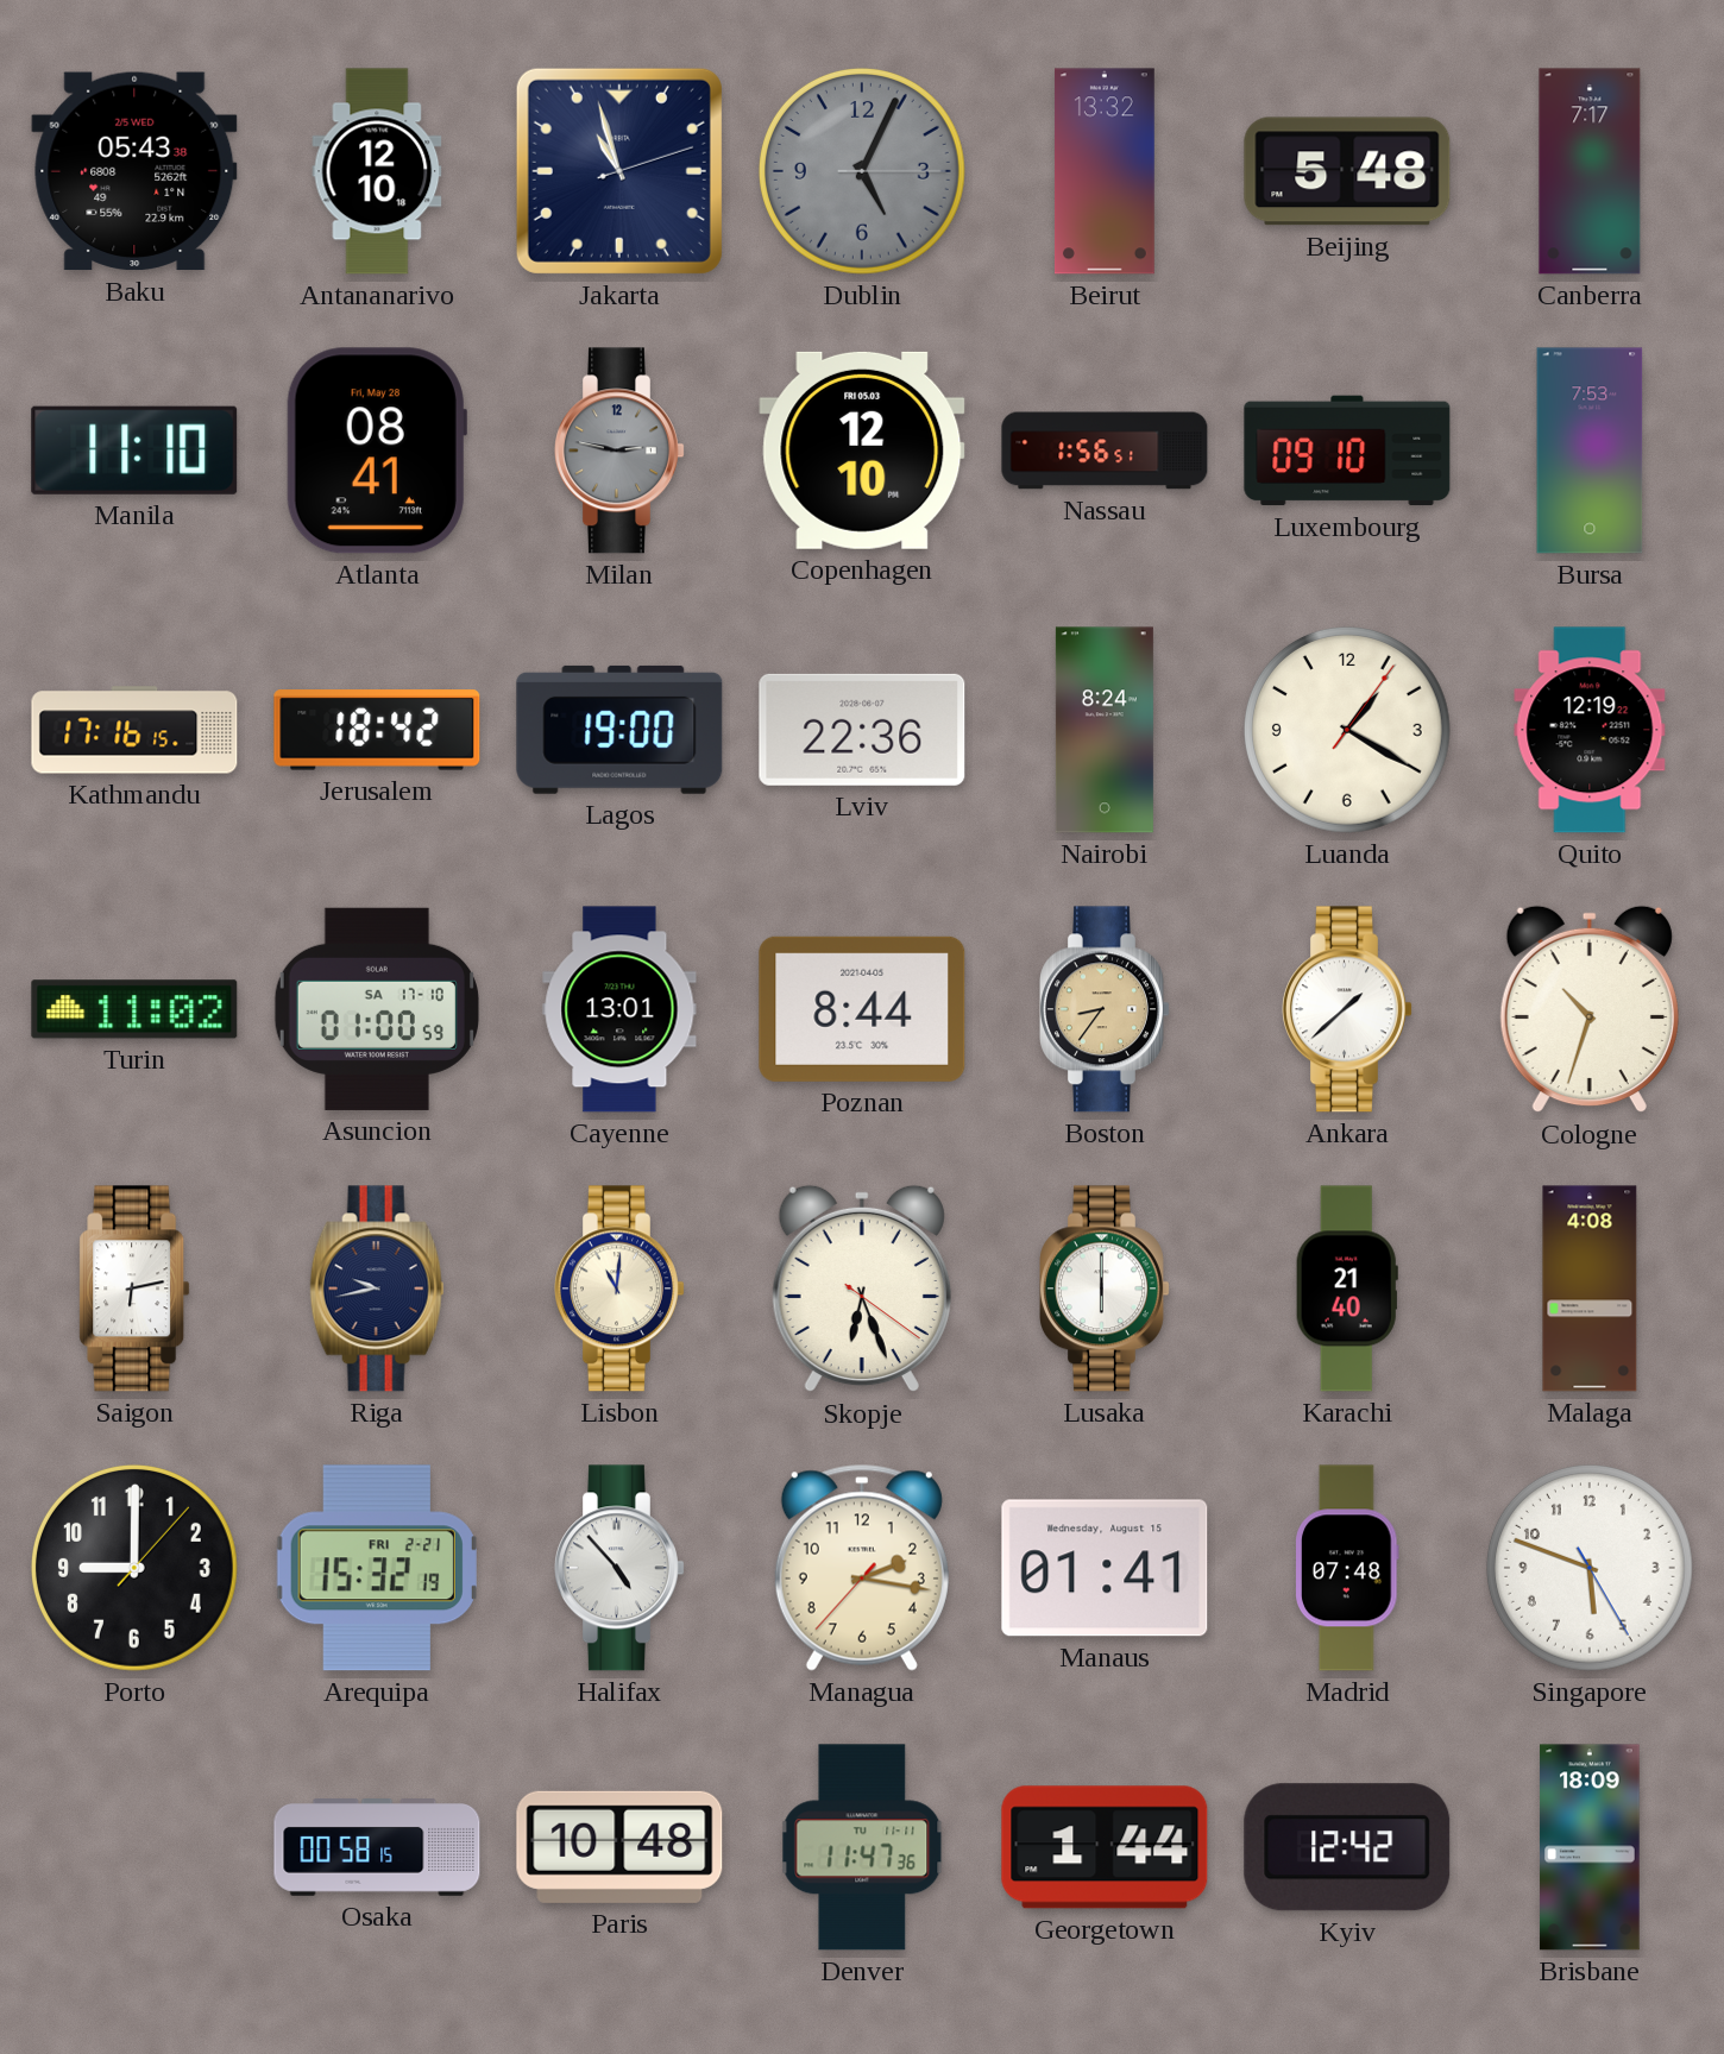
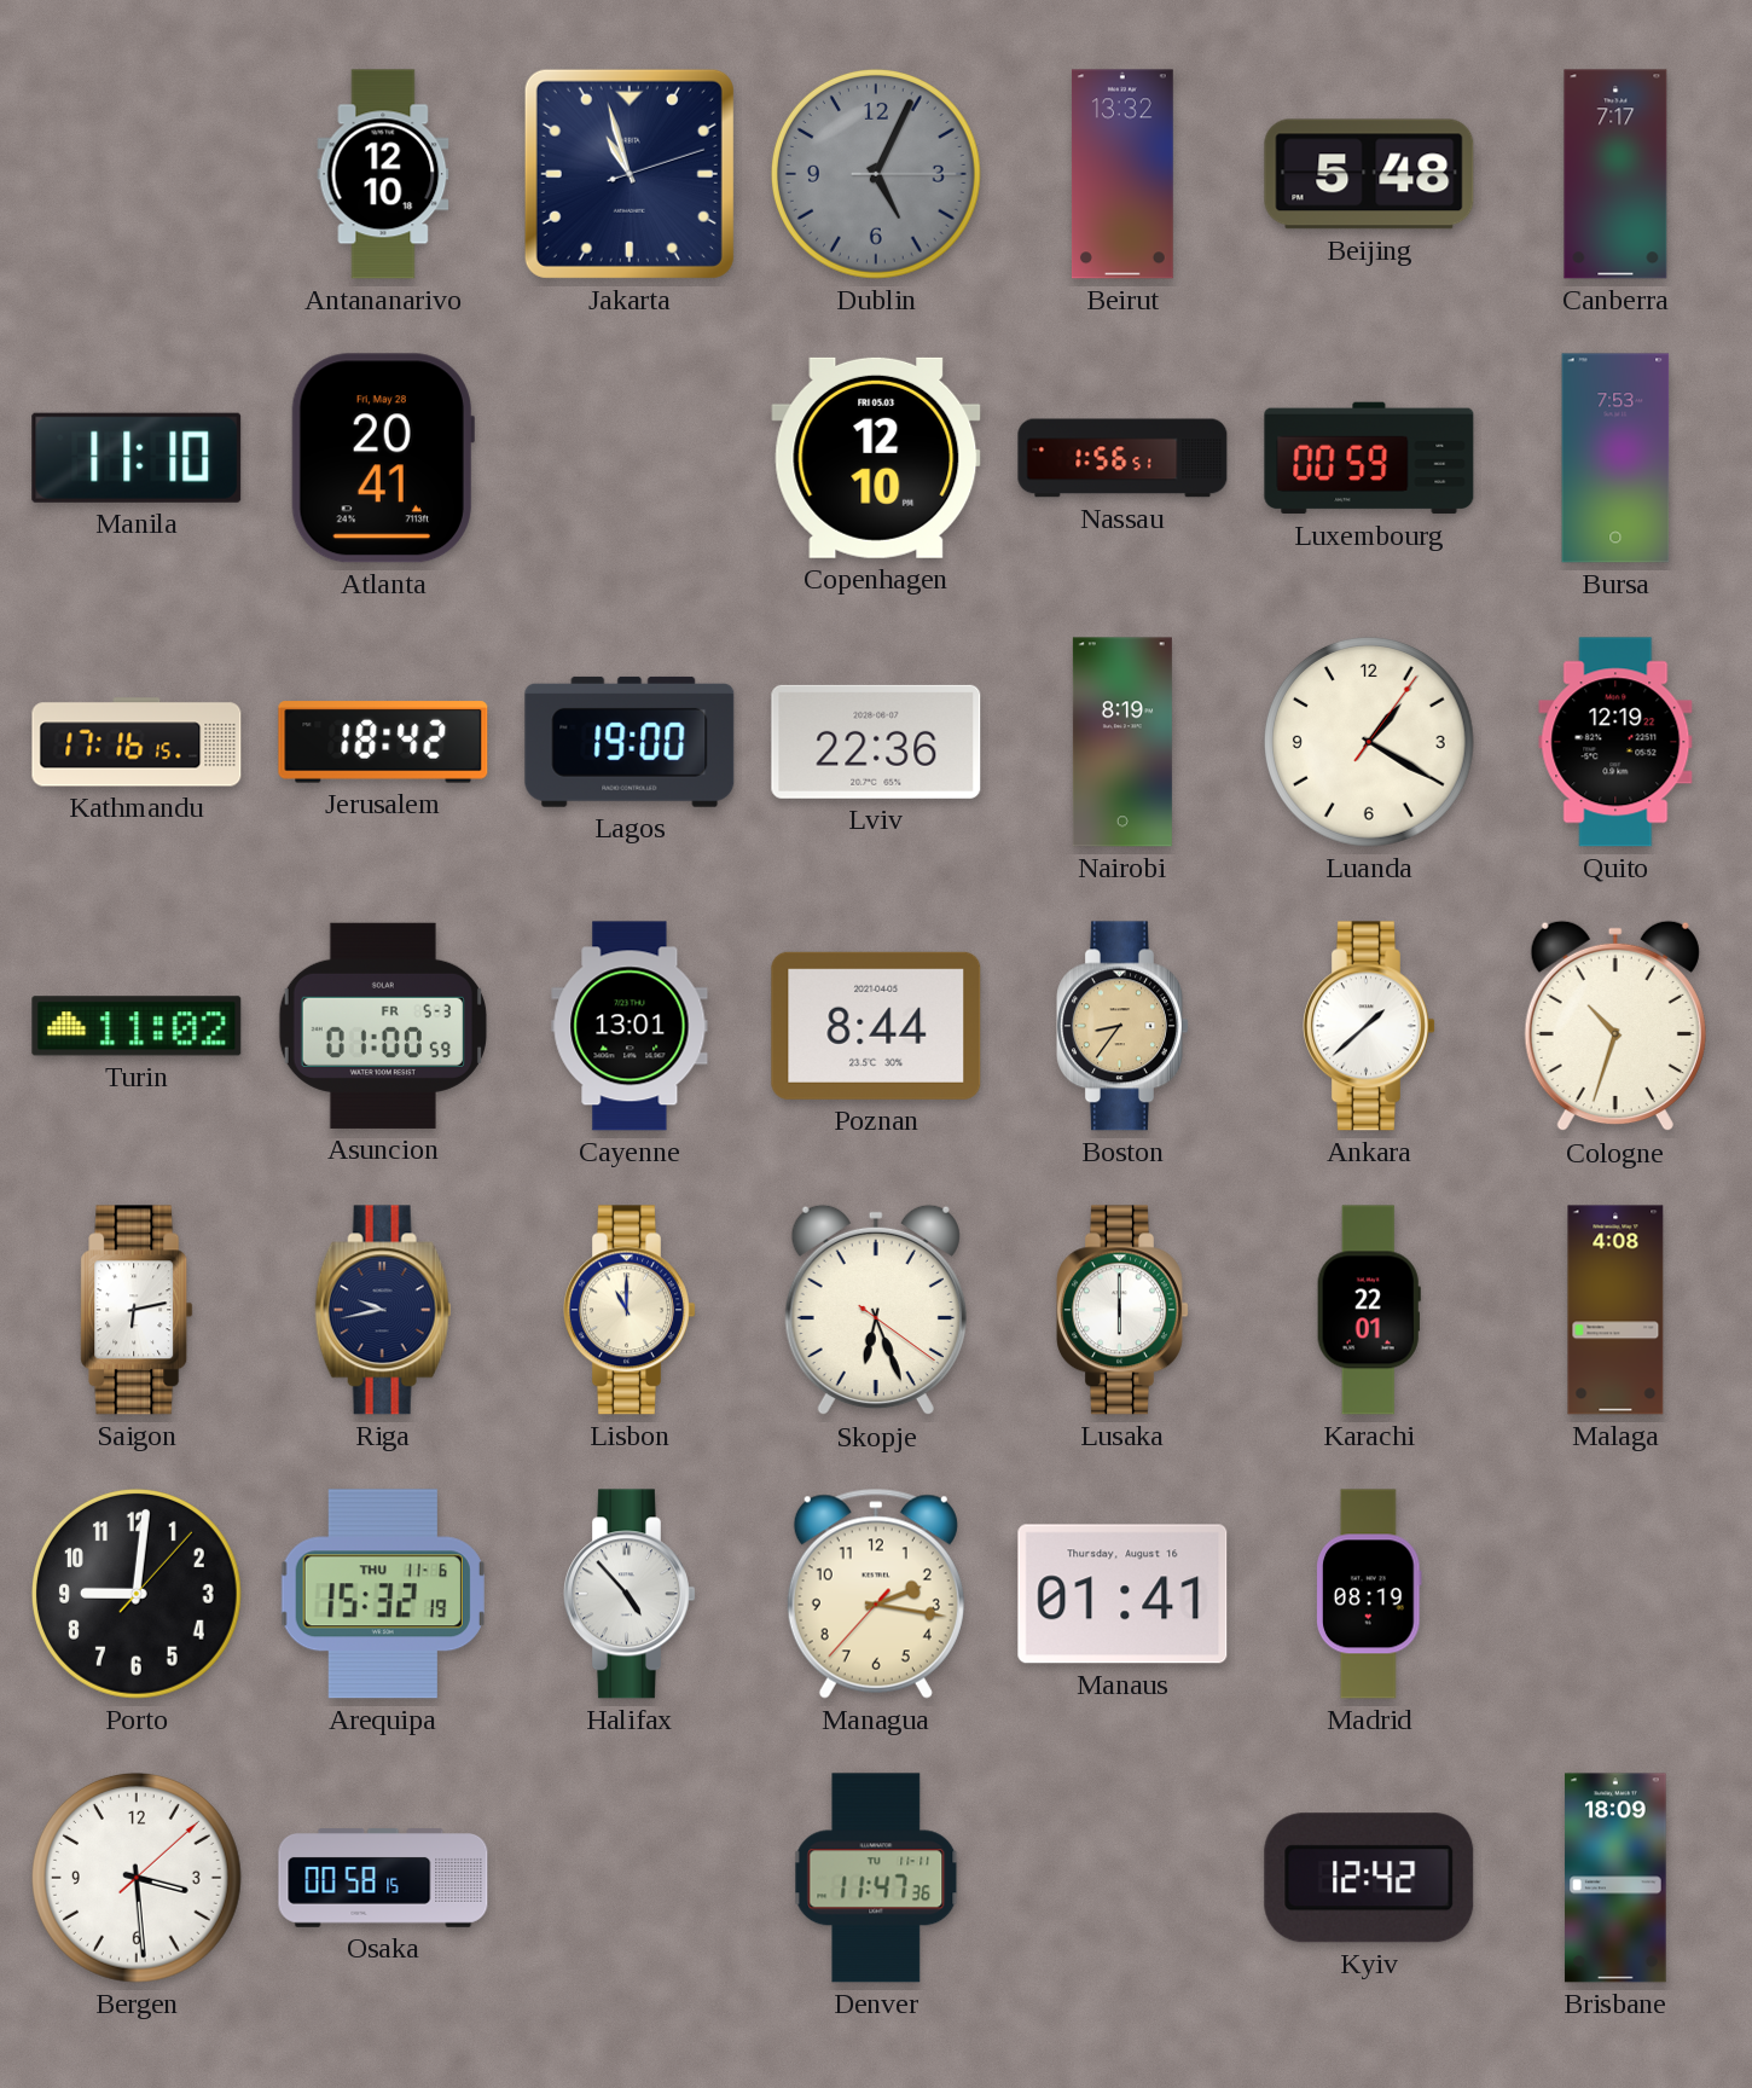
Baku: 05:43 -> none
Atlanta: 08:41 -> 20:41
Milan: 2:47 -> none
Luxembourg: 09:10 -> 00:59
Nairobi: 8:24 -> 8:19
Asuncion date: SA 17-10 -> FR 5-3
Lisbon: 11:01 -> 11:00
Karachi: 21:40 -> 22:01
Porto: 9:00 -> 9:01
Arequipa date: FRI 2-21 -> THU 11-6
Manaus date: Wednesday, August 15 -> Thursday, August 16
Madrid: 07:48 -> 08:19
Singapore: 5:48 -> none
Bergen: none -> 3:29
Paris: 10:48 -> none
Georgetown: 1:44 -> none
